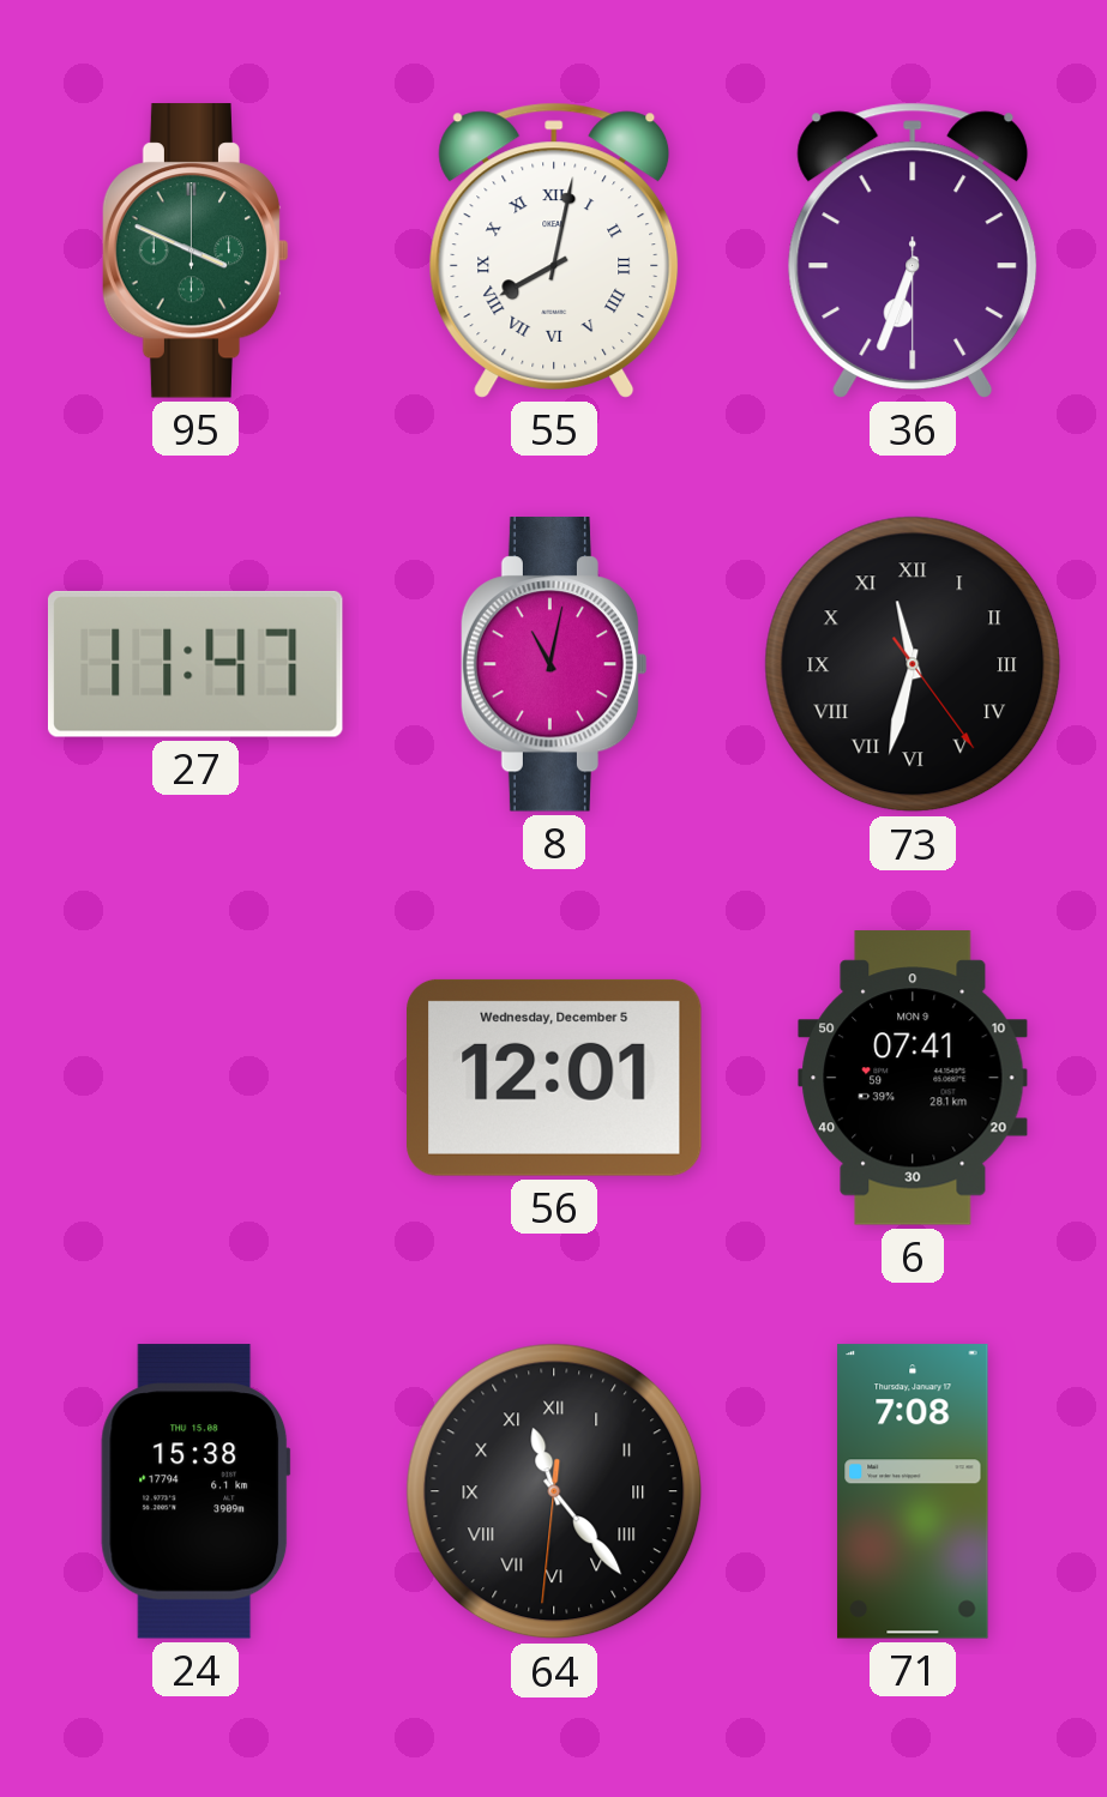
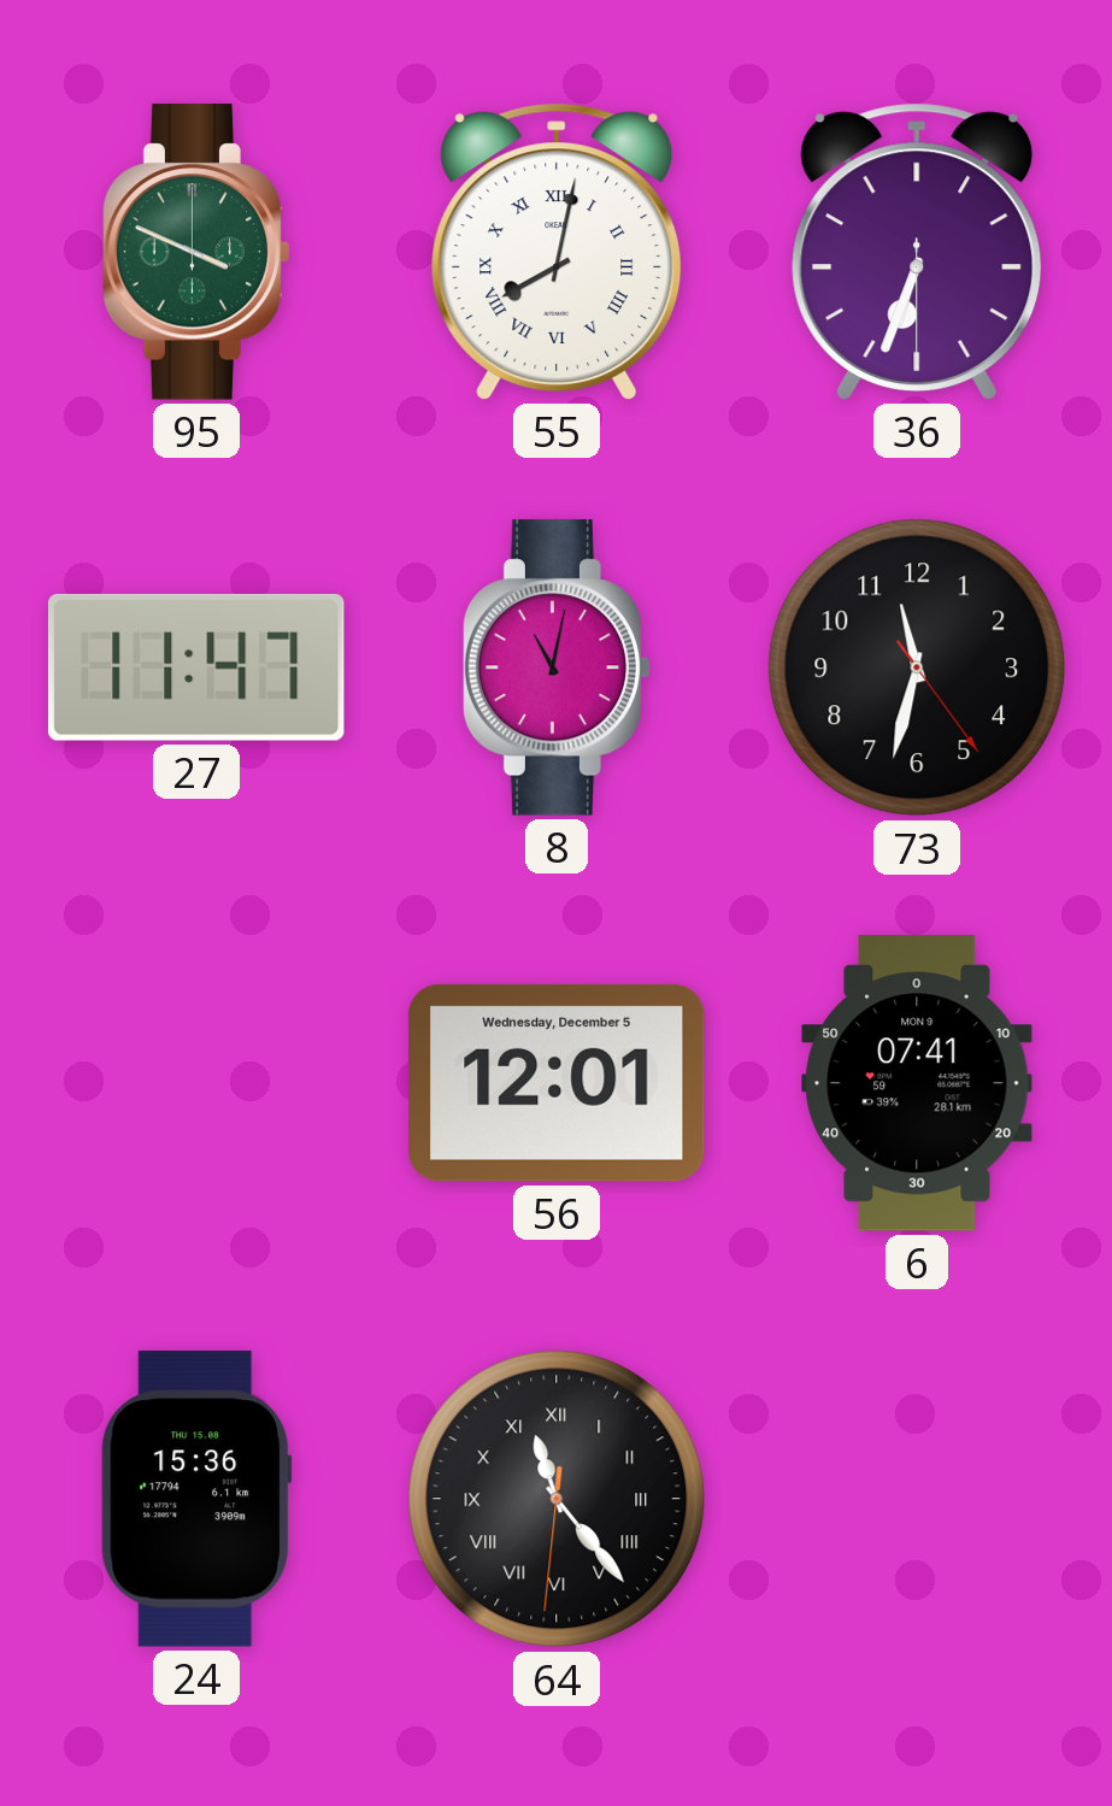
73 numerals: Roman -> Arabic
24: 15:38 -> 15:36
71: 7:08 -> none
